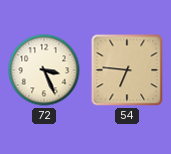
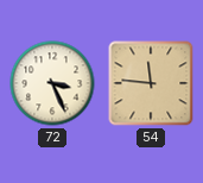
54: 6:46 -> 11:46
